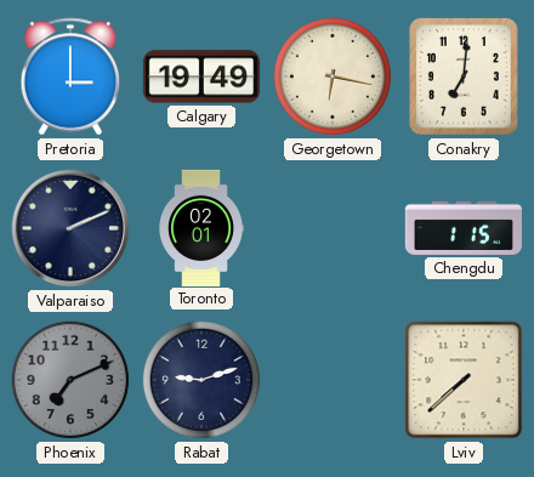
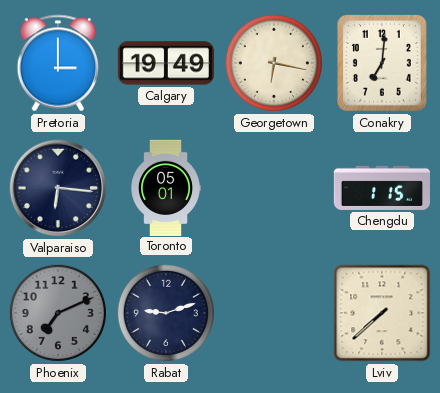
Valparaiso: 2:11 -> 6:16
Toronto: 02:01 -> 05:01
